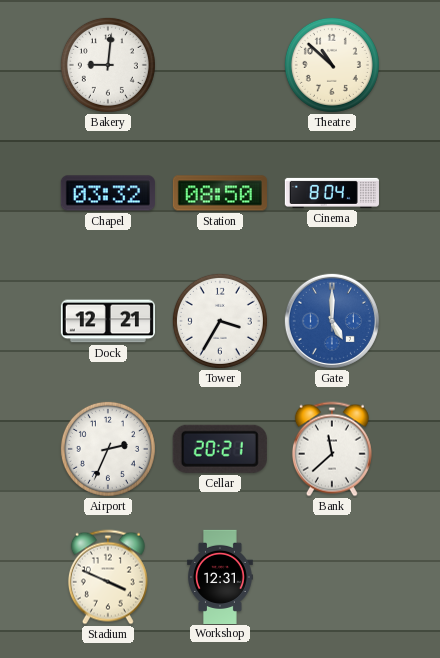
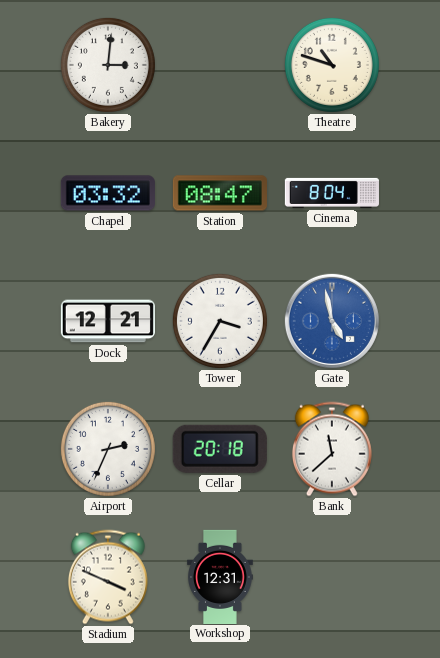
Bakery: 9:01 -> 3:01
Theatre: 10:52 -> 10:48
Station: 08:50 -> 08:47
Gate: 5:00 -> 4:58
Cellar: 20:21 -> 20:18
